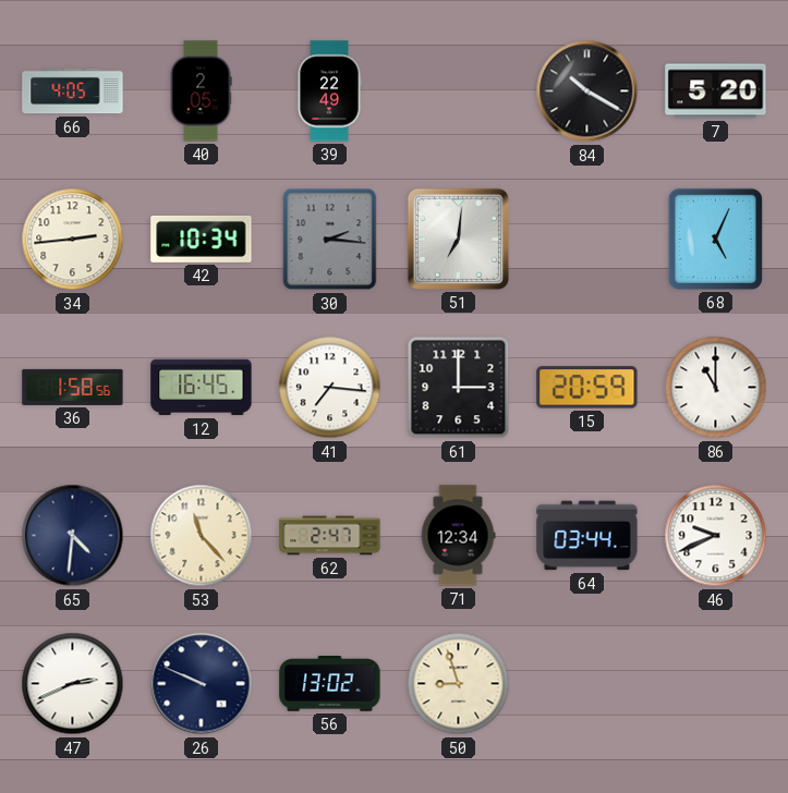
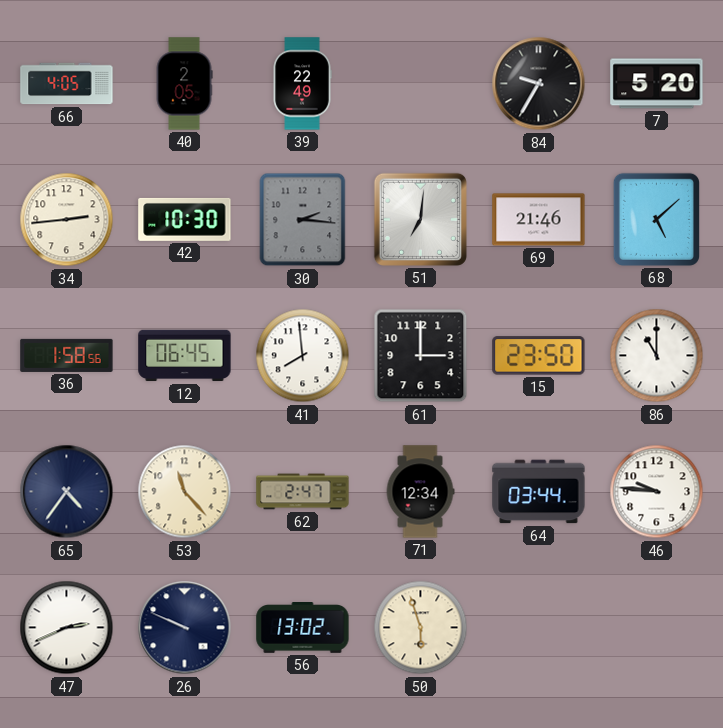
84: 10:20 -> 9:35
42: 10:34 -> 10:30
69: none -> 21:46
68: 5:04 -> 5:08
12: 16:45 -> 06:45
41: 7:16 -> 7:59
15: 20:59 -> 23:50
65: 4:31 -> 4:36
46: 9:41 -> 9:46
50: 8:57 -> 5:57
